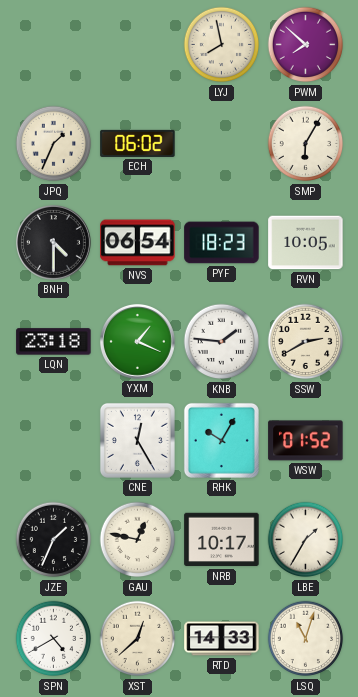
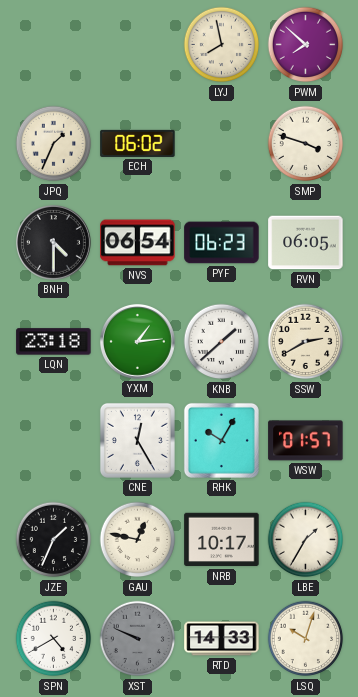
SMP: 6:05 -> 3:48
PYF: 18:23 -> 06:23
RVN: 10:05 -> 06:05
YXM: 1:19 -> 1:14
KNB: 1:46 -> 1:38
WSW: 01:52 -> 01:57
XST: 12:38 -> 9:49
XST dial: cream -> grey
LSQ: 11:03 -> 10:03
